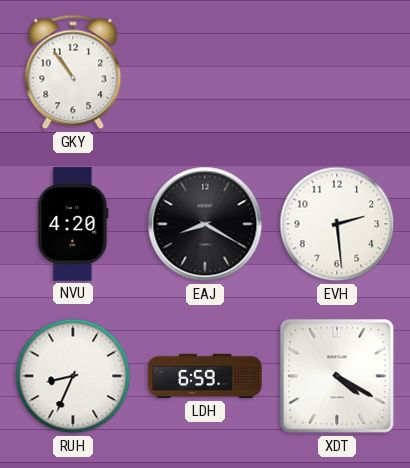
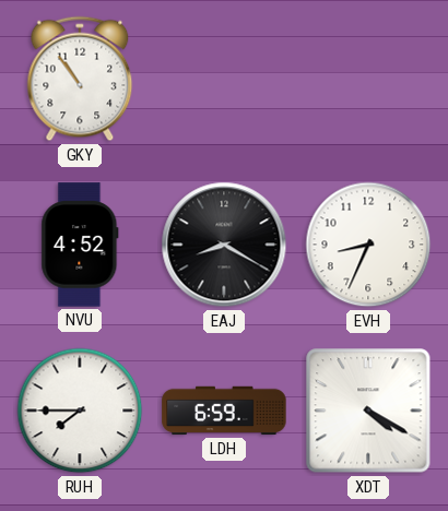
NVU: 4:20 -> 4:52
EVH: 2:29 -> 8:34
RUH: 8:34 -> 7:45
